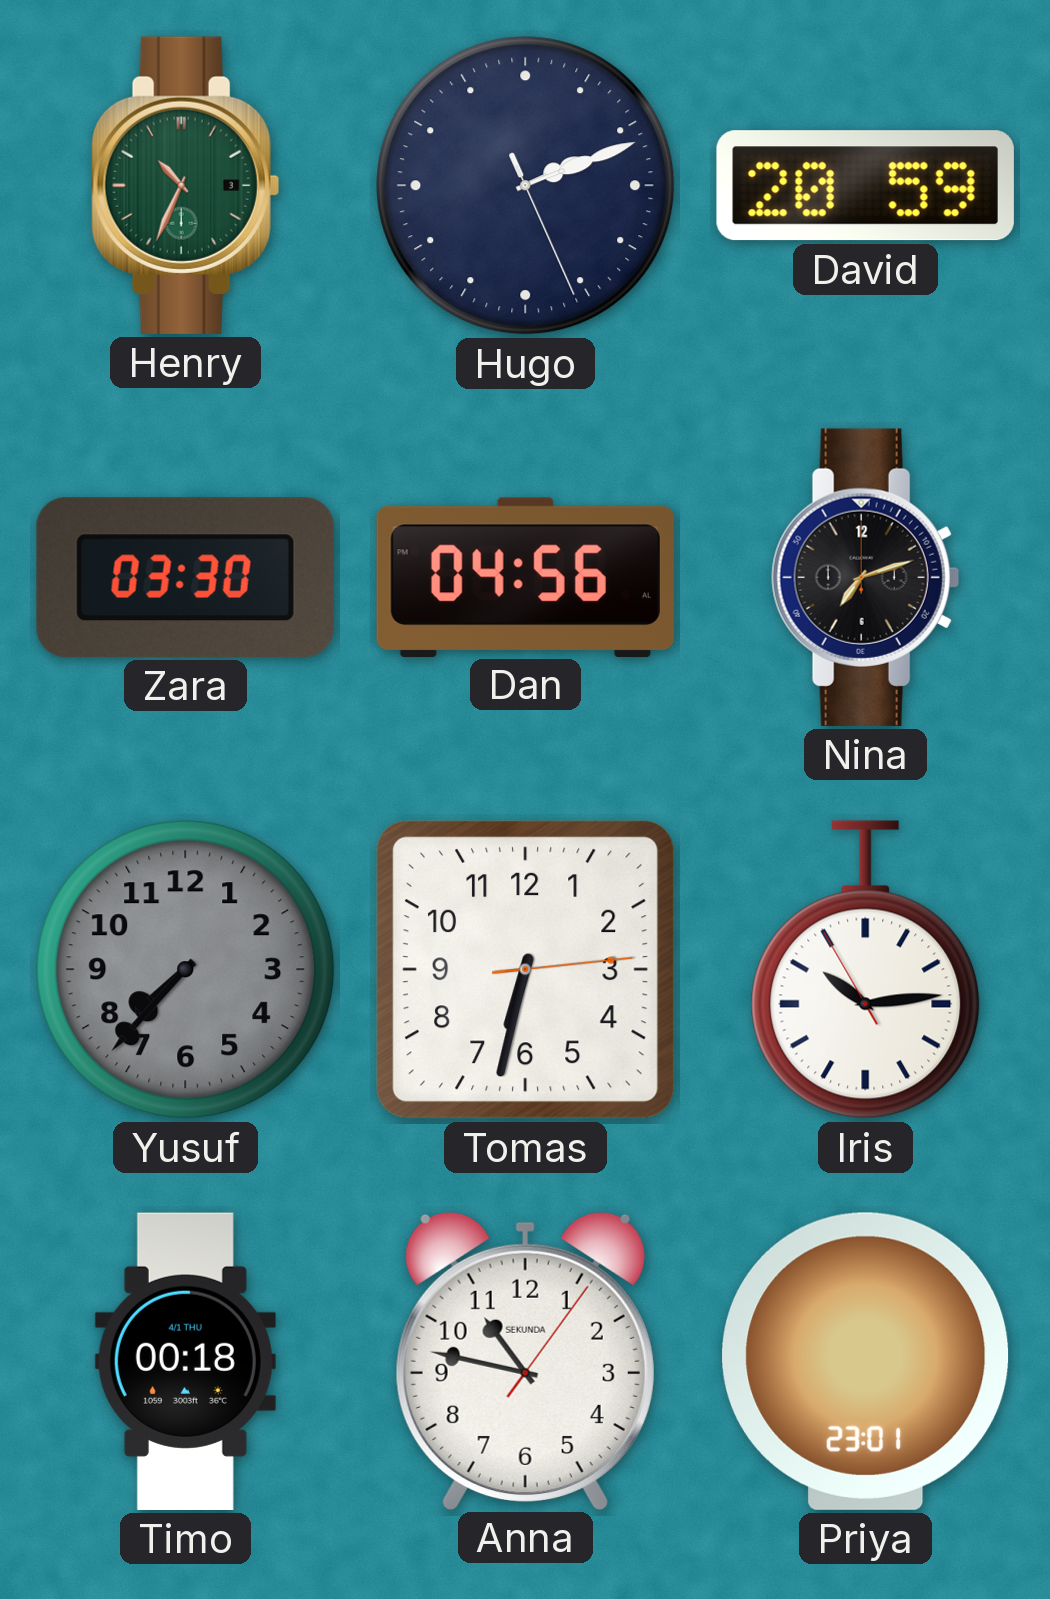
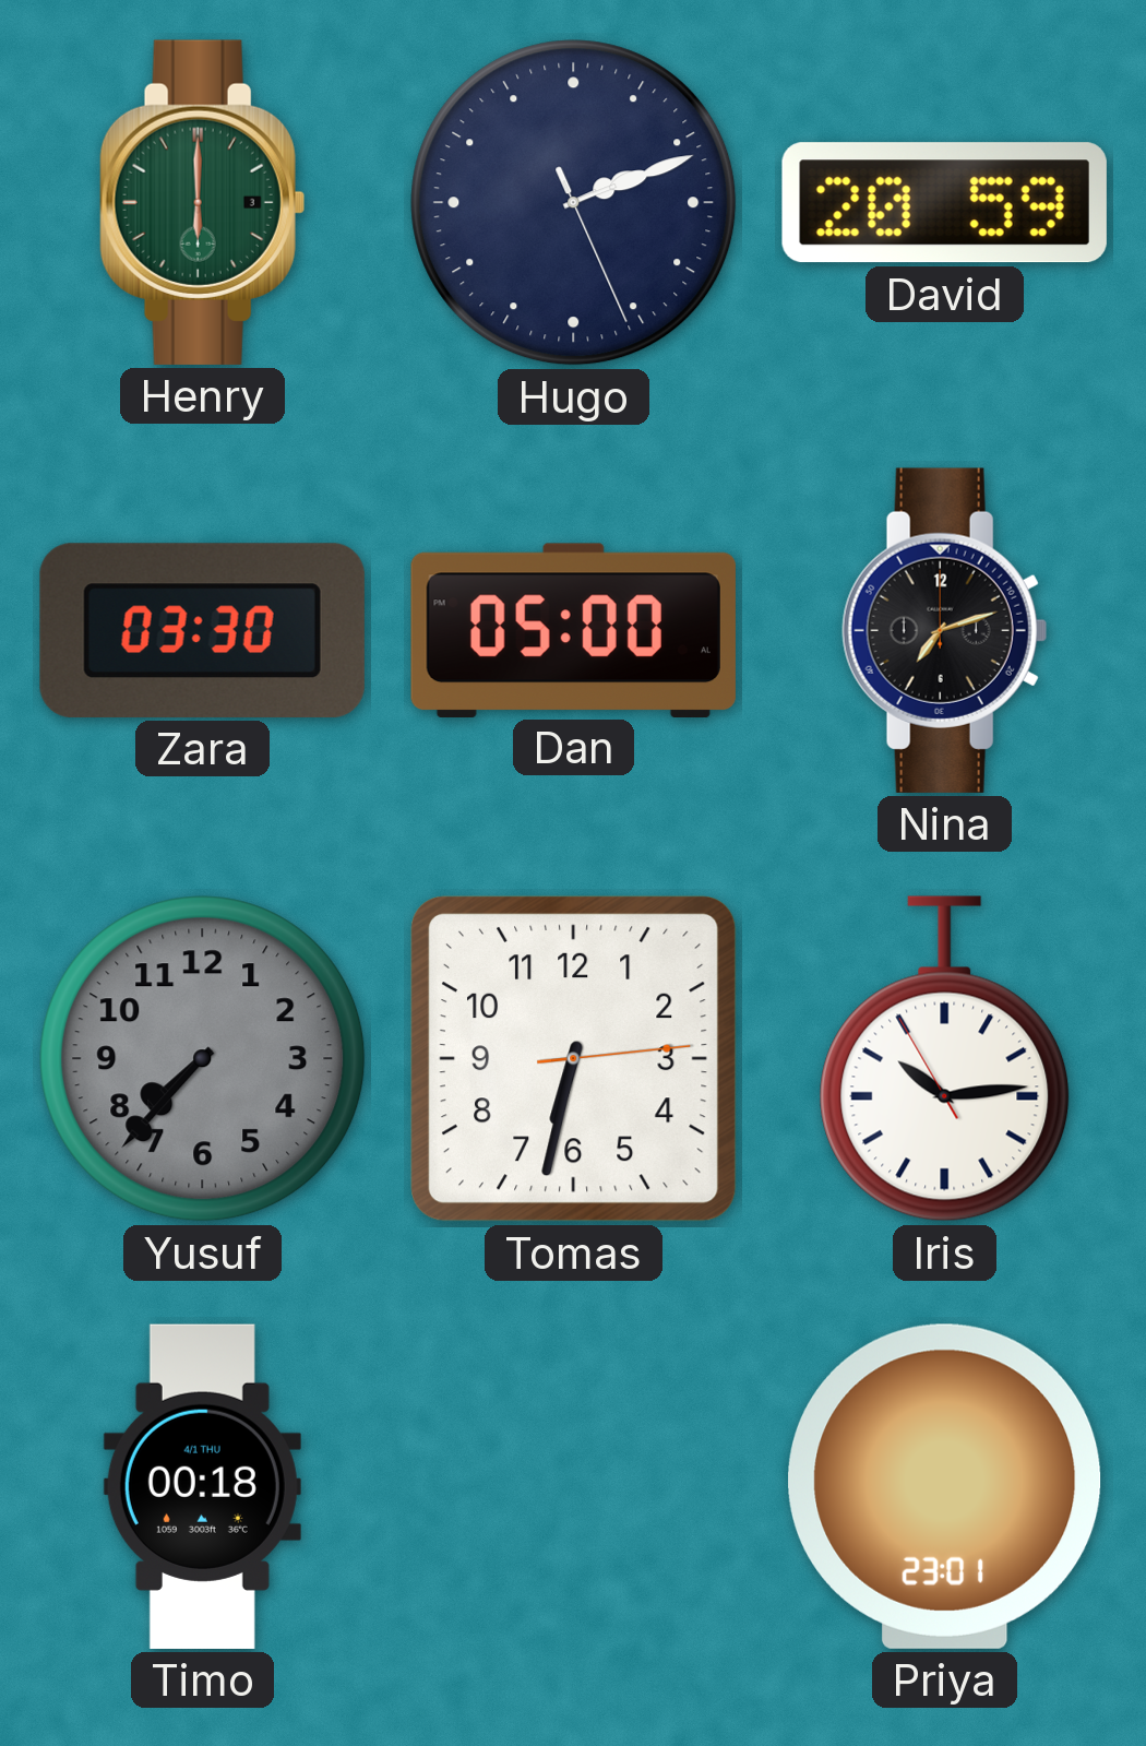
Henry: 10:34 -> 6:00
Dan: 04:56 -> 05:00
Anna: 10:47 -> none
